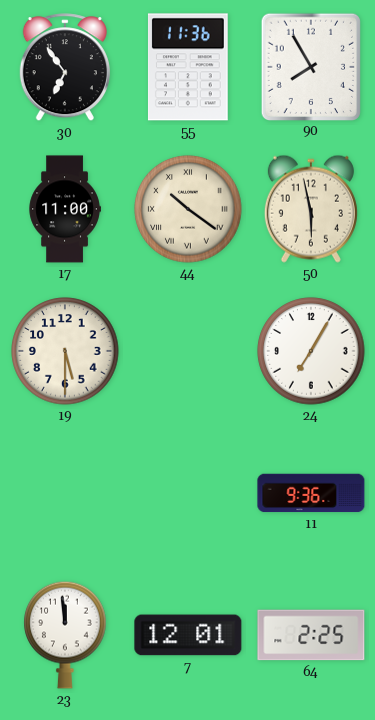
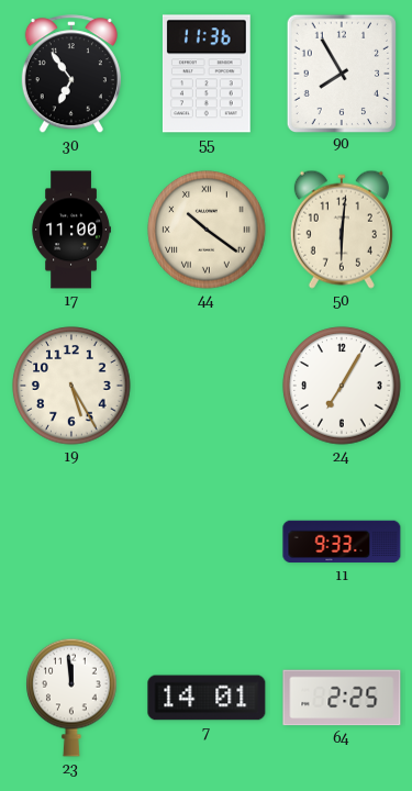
50: 5:58 -> 6:01
19: 5:30 -> 5:25
11: 9:36 -> 9:33
7: 12:01 -> 14:01
